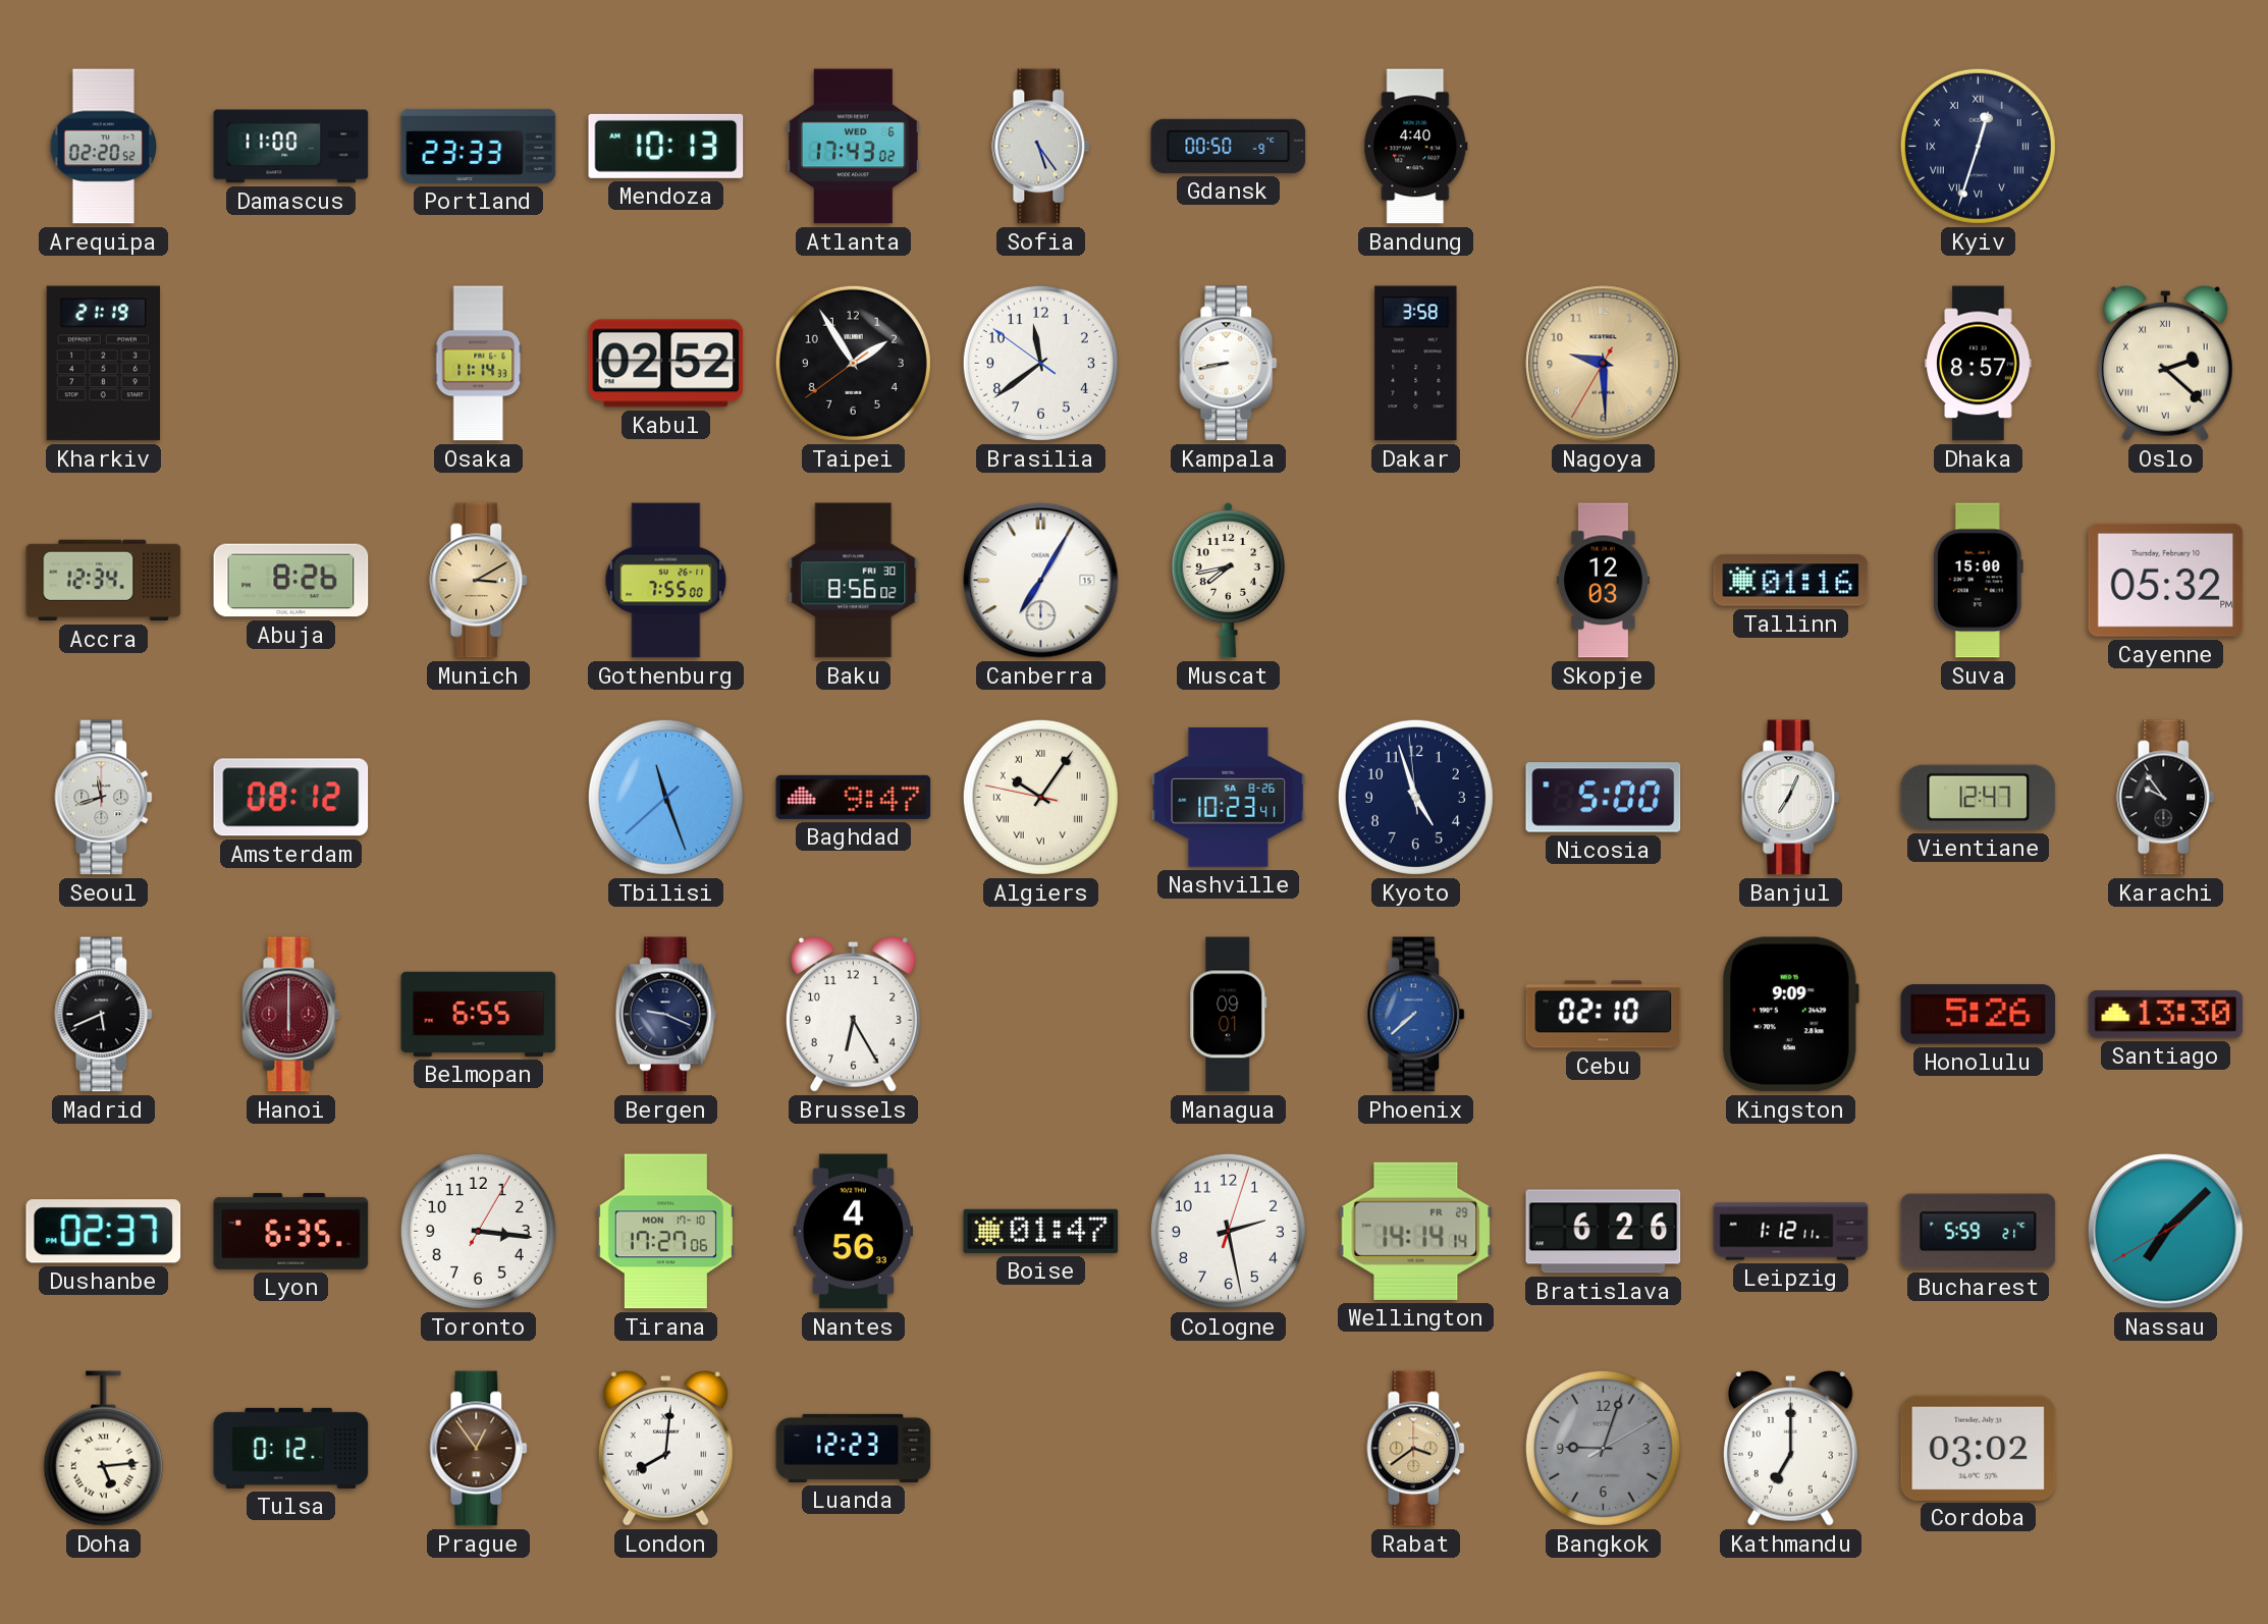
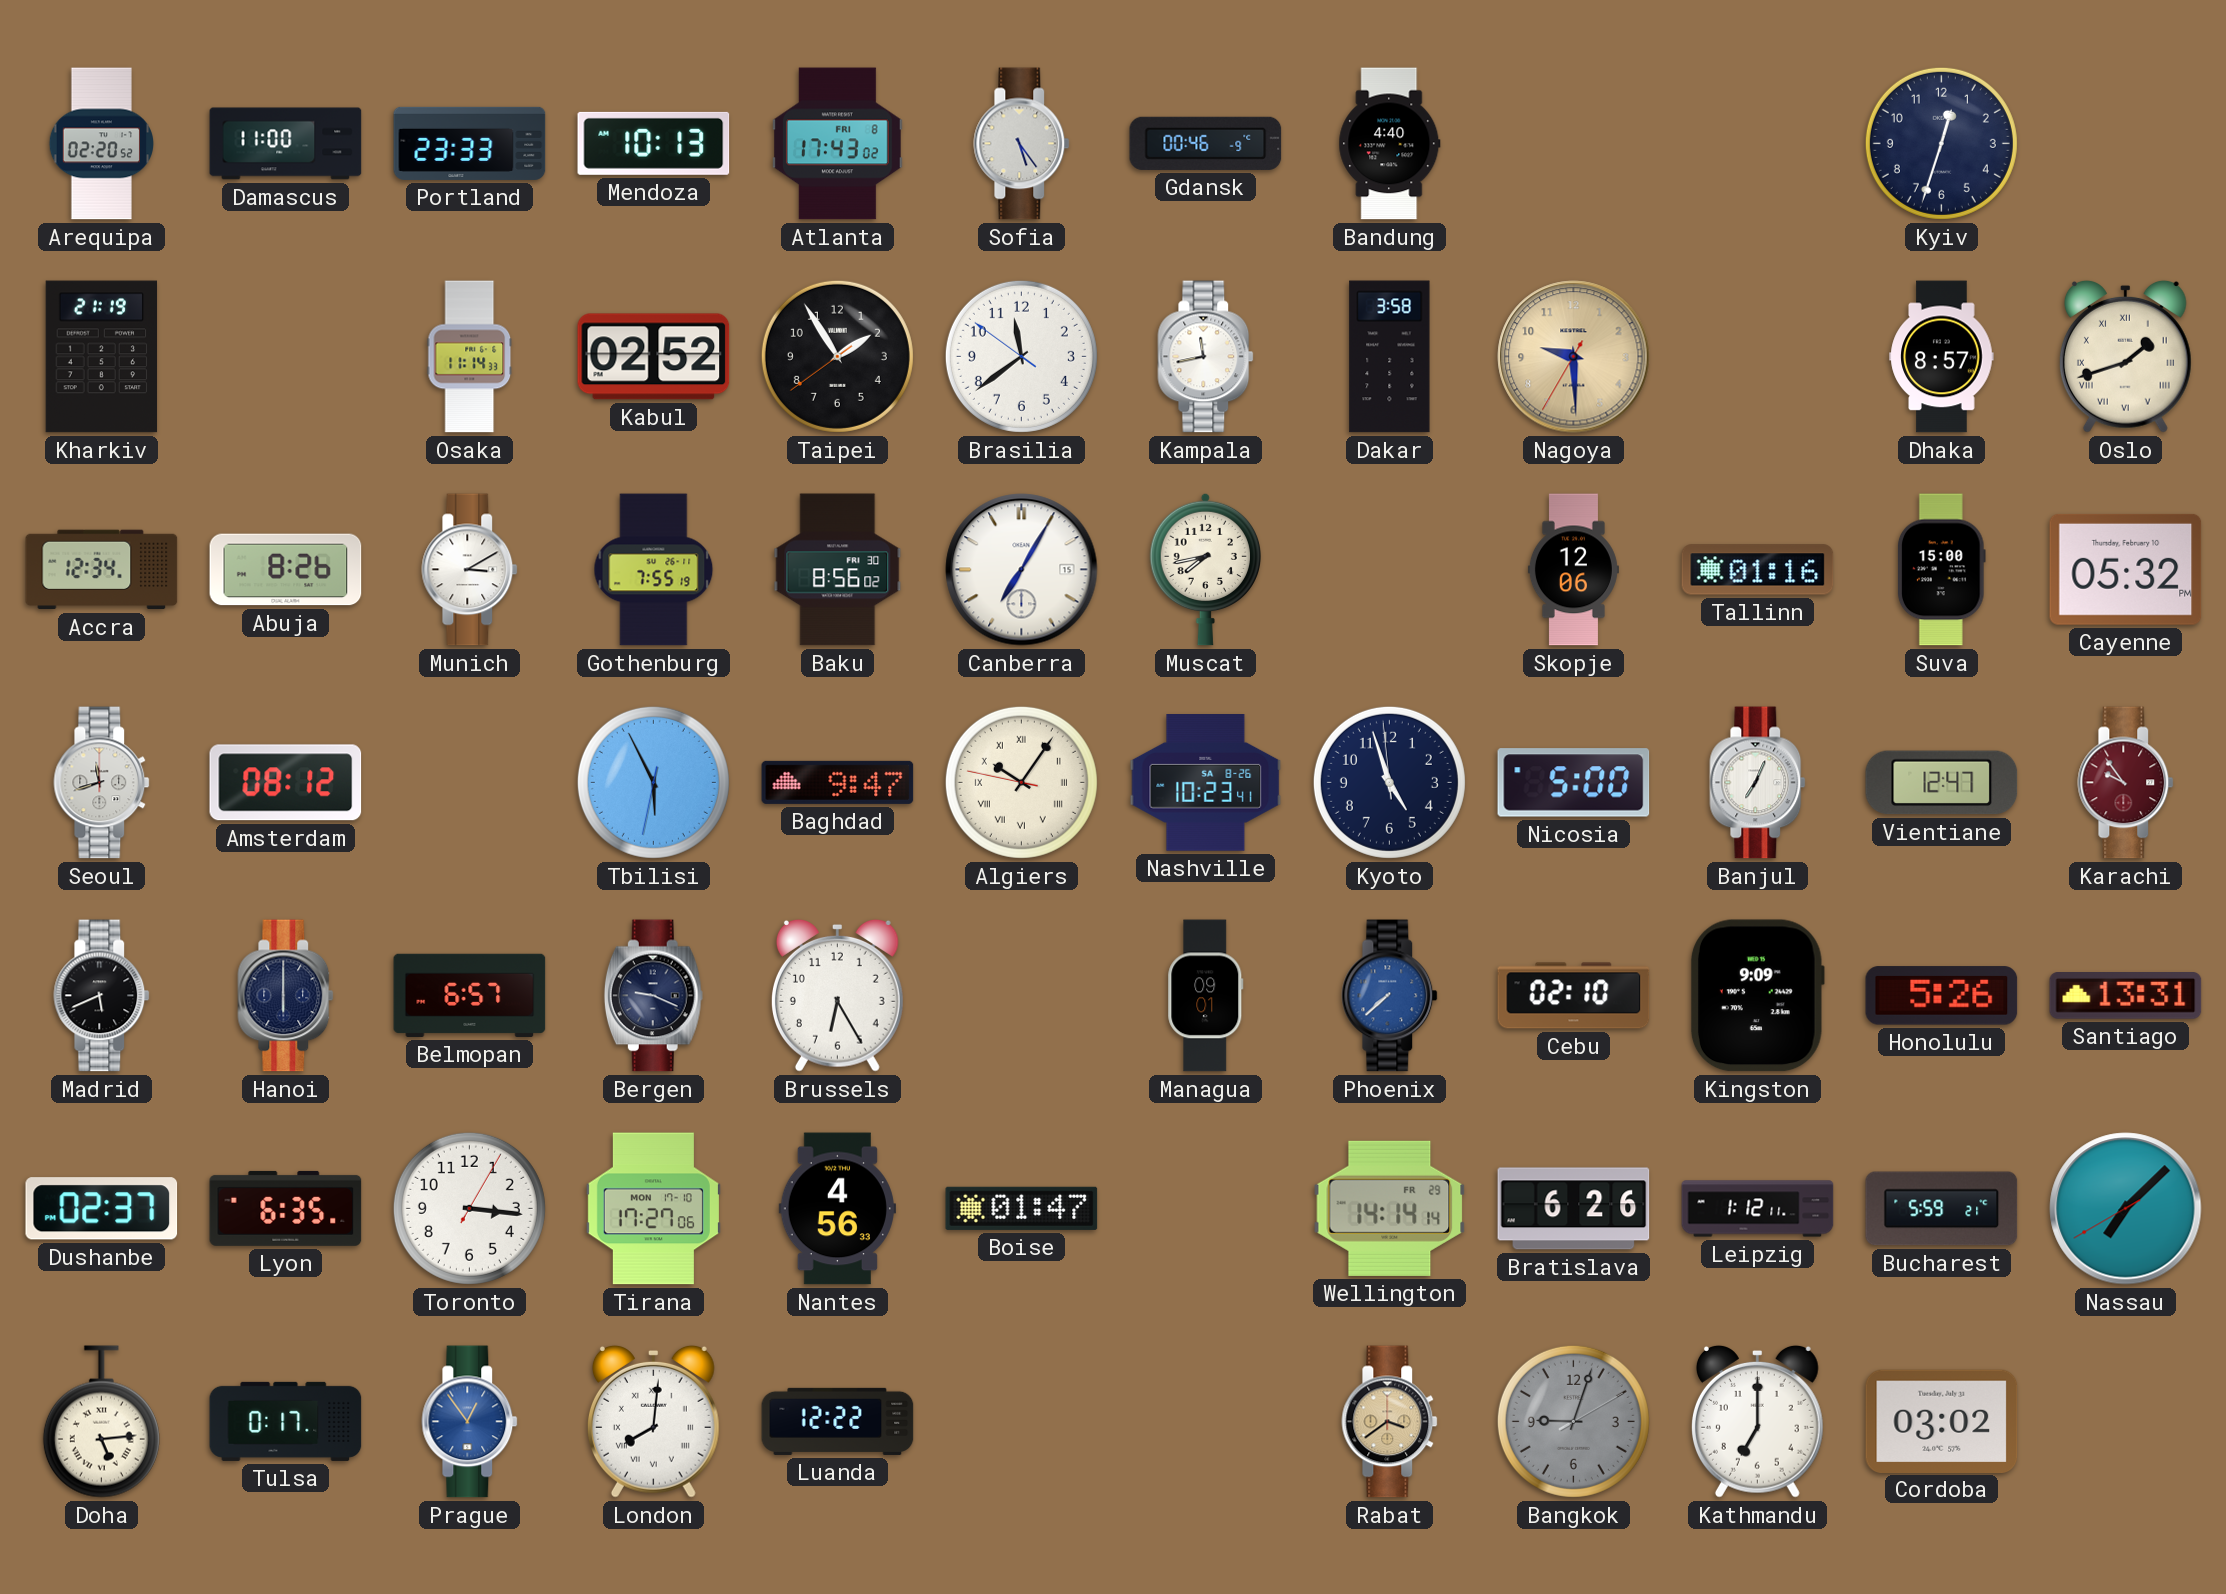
Atlanta date: WED 6 -> FRI 8
Gdansk: 00:50 -> 00:46
Kyiv numerals: Roman -> Arabic
Kampala: 8:43 -> 11:43
Oslo: 2:22 -> 1:42
Munich dial: champagne -> white
Gothenburg: 7:55:00 -> 7:55:19
Skopje: 12:03 -> 12:06
Tbilisi: 11:26 -> 5:55
Karachi dial: black -> burgundy
Hanoi dial: burgundy -> navy
Belmopan: 6:55 -> 6:57
Santiago: 13:30 -> 13:31
Cologne: 2:28 -> none
Tulsa: 0:12 -> 0:17
Prague dial: brown -> blue
Luanda: 12:23 -> 12:22
